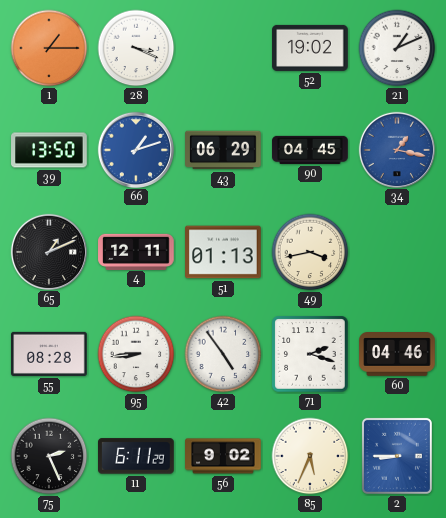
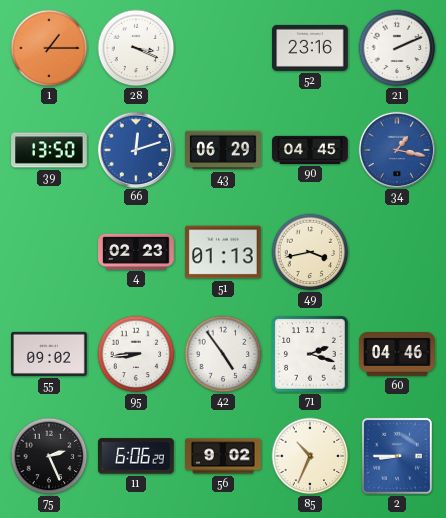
52: 19:02 -> 23:16
21: 1:11 -> 2:11
66: 1:12 -> 12:12
65: 1:11 -> none
4: 12:11 -> 02:23
55: 08:28 -> 09:02
11: 6:11 -> 6:06
85: 5:34 -> 10:34
